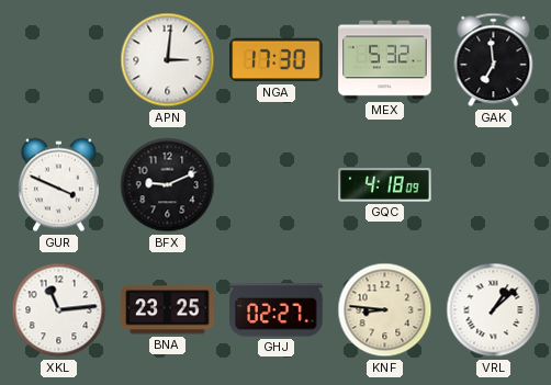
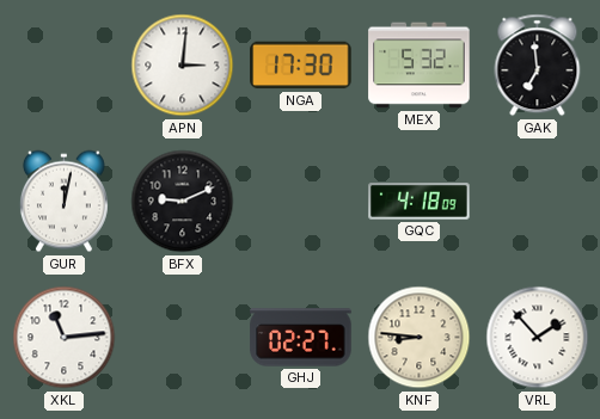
GUR: 3:49 -> 12:02
BNA: 23:25 -> none
VRL: 1:08 -> 1:53
